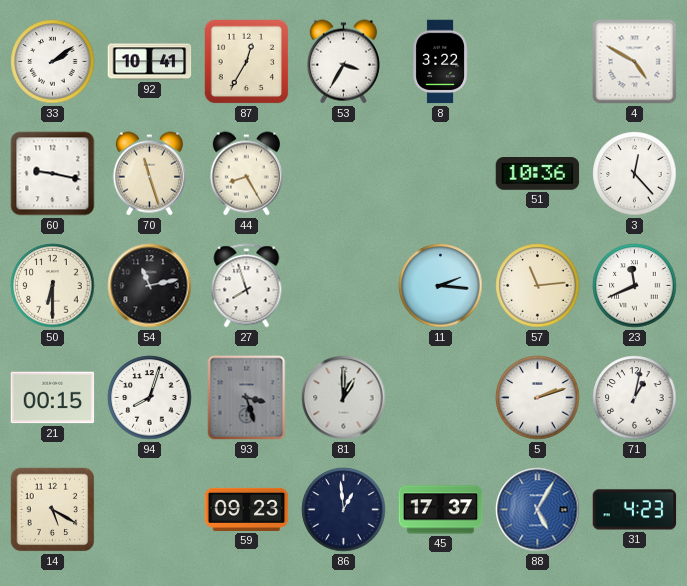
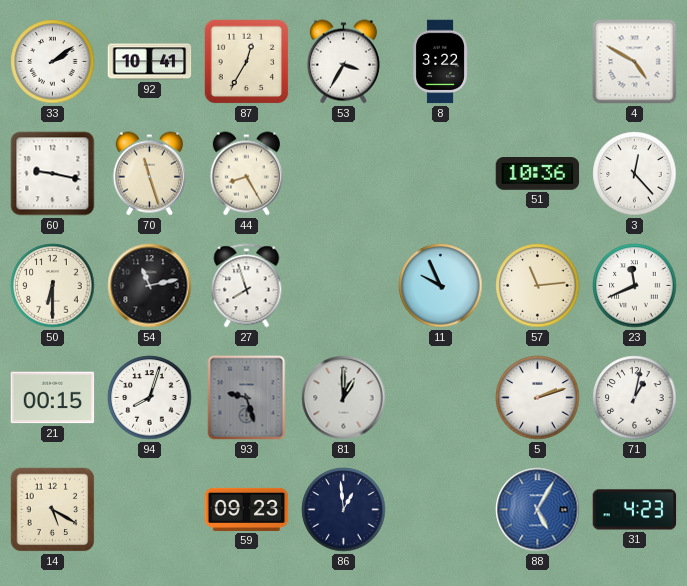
11: 2:16 -> 9:56
93: 3:27 -> 9:27
45: 17:37 -> none
